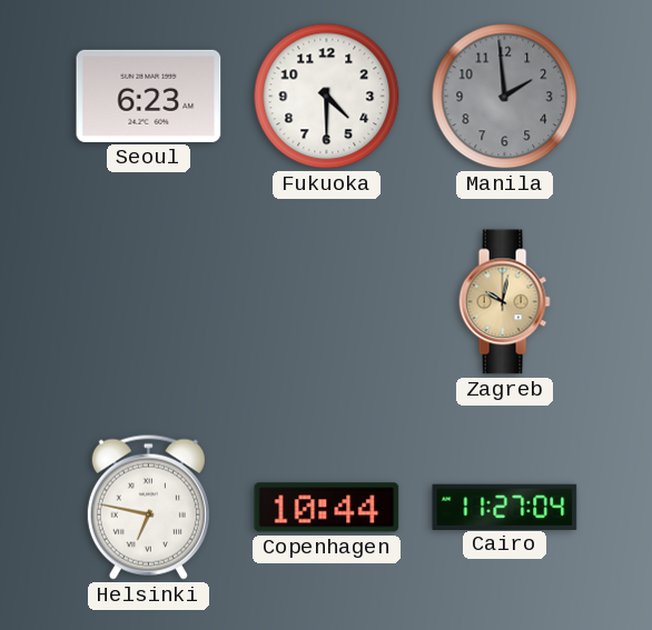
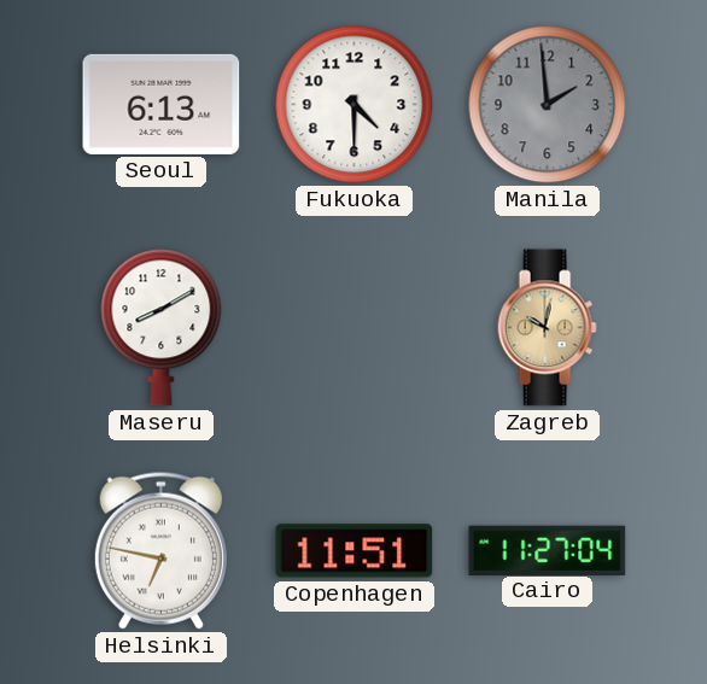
Seoul: 6:23 -> 6:13
Maseru: none -> 8:10
Copenhagen: 10:44 -> 11:51
